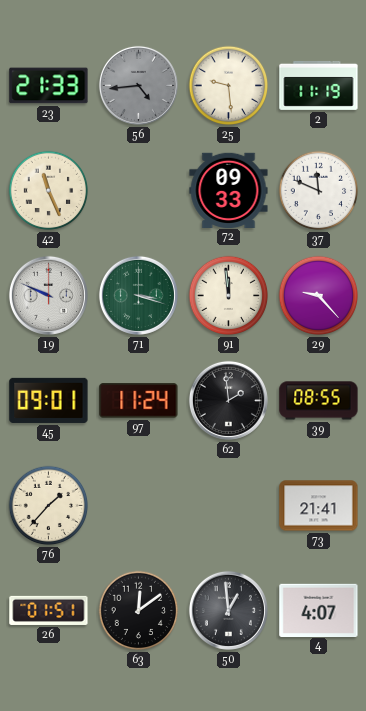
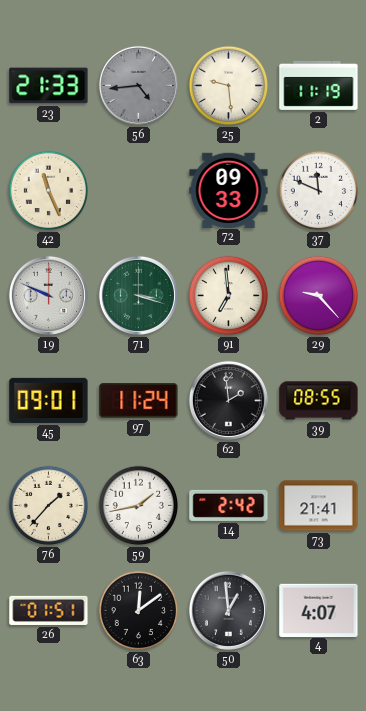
91: 11:59 -> 6:59
59: none -> 1:43
14: none -> 2:42
